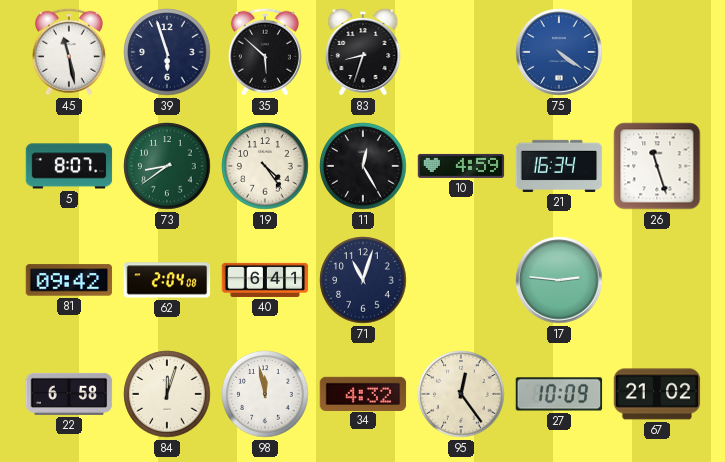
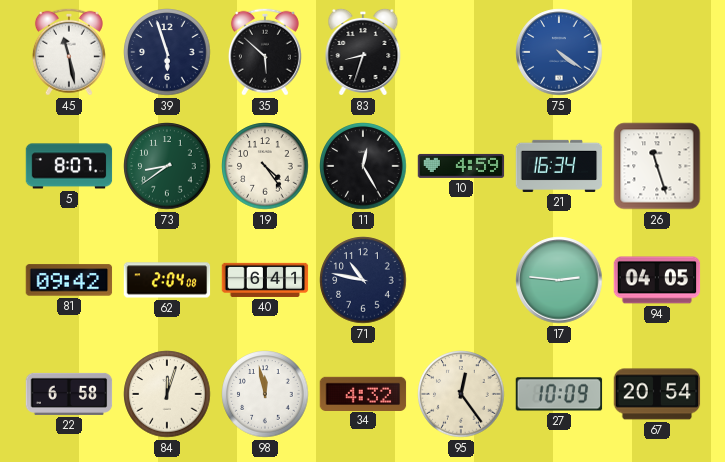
71: 11:03 -> 10:47
94: none -> 04:05
67: 21:02 -> 20:54
